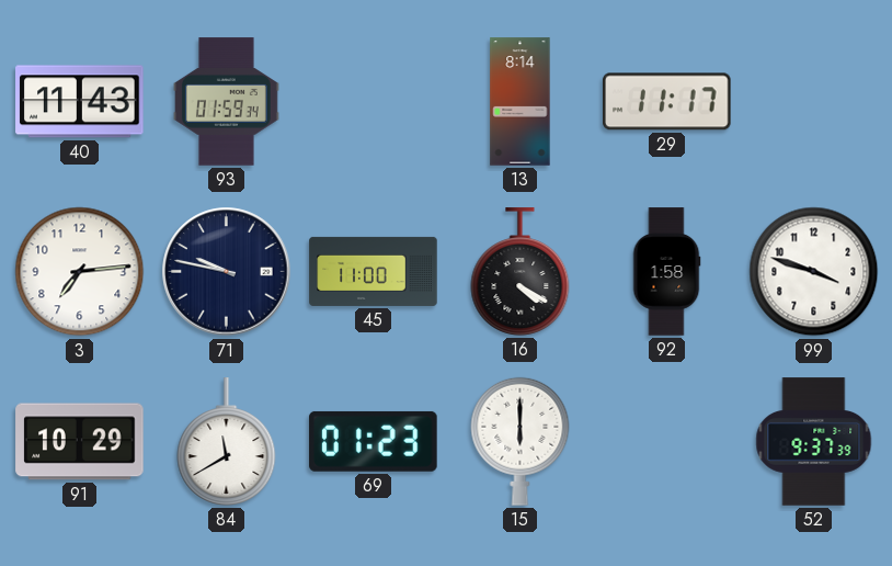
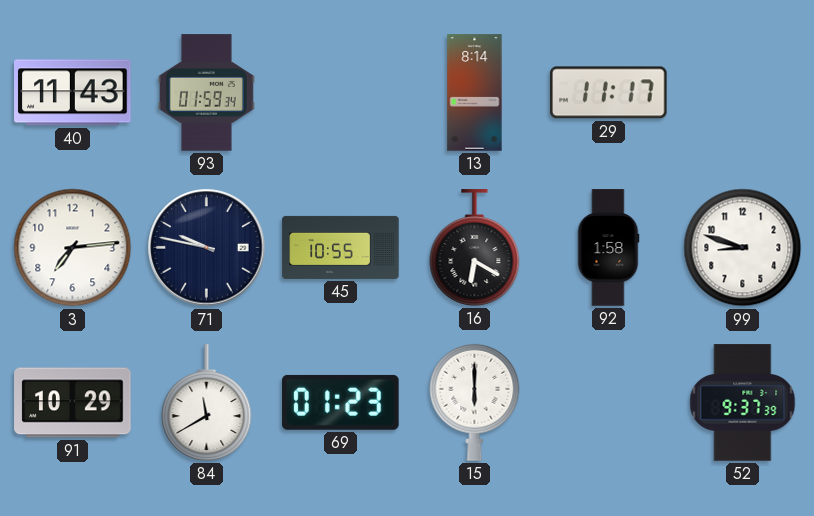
45: 11:00 -> 10:55
16: 4:20 -> 6:20
99: 3:48 -> 8:48
